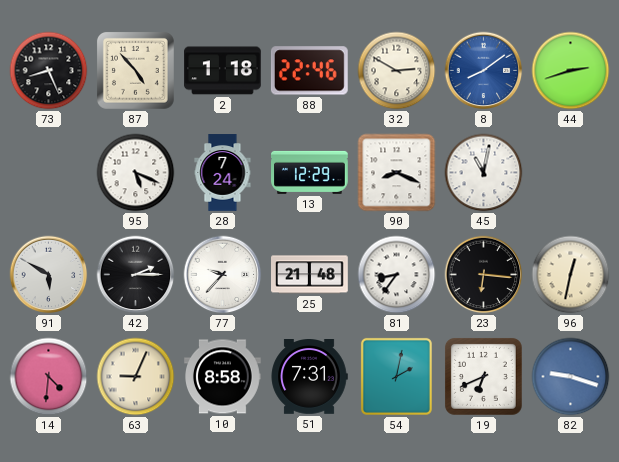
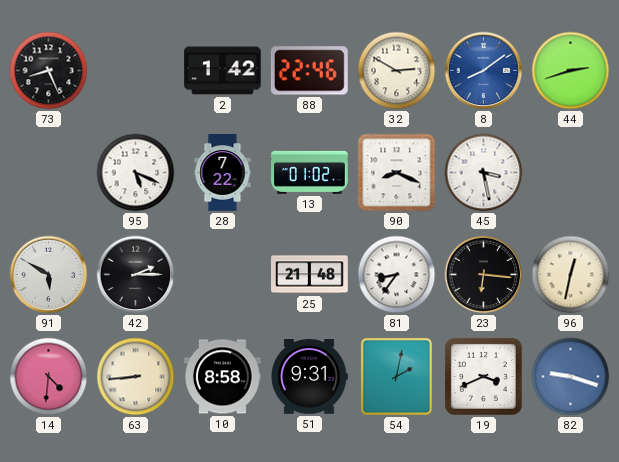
87: 4:53 -> none
2: 1:18 -> 1:42
28: 7:24 -> 7:22
13: 12:29 -> 01:02
45: 11:02 -> 3:28
77: 9:37 -> none
63: 9:04 -> 8:44
51: 7:31 -> 9:31
19: 6:41 -> 3:41
